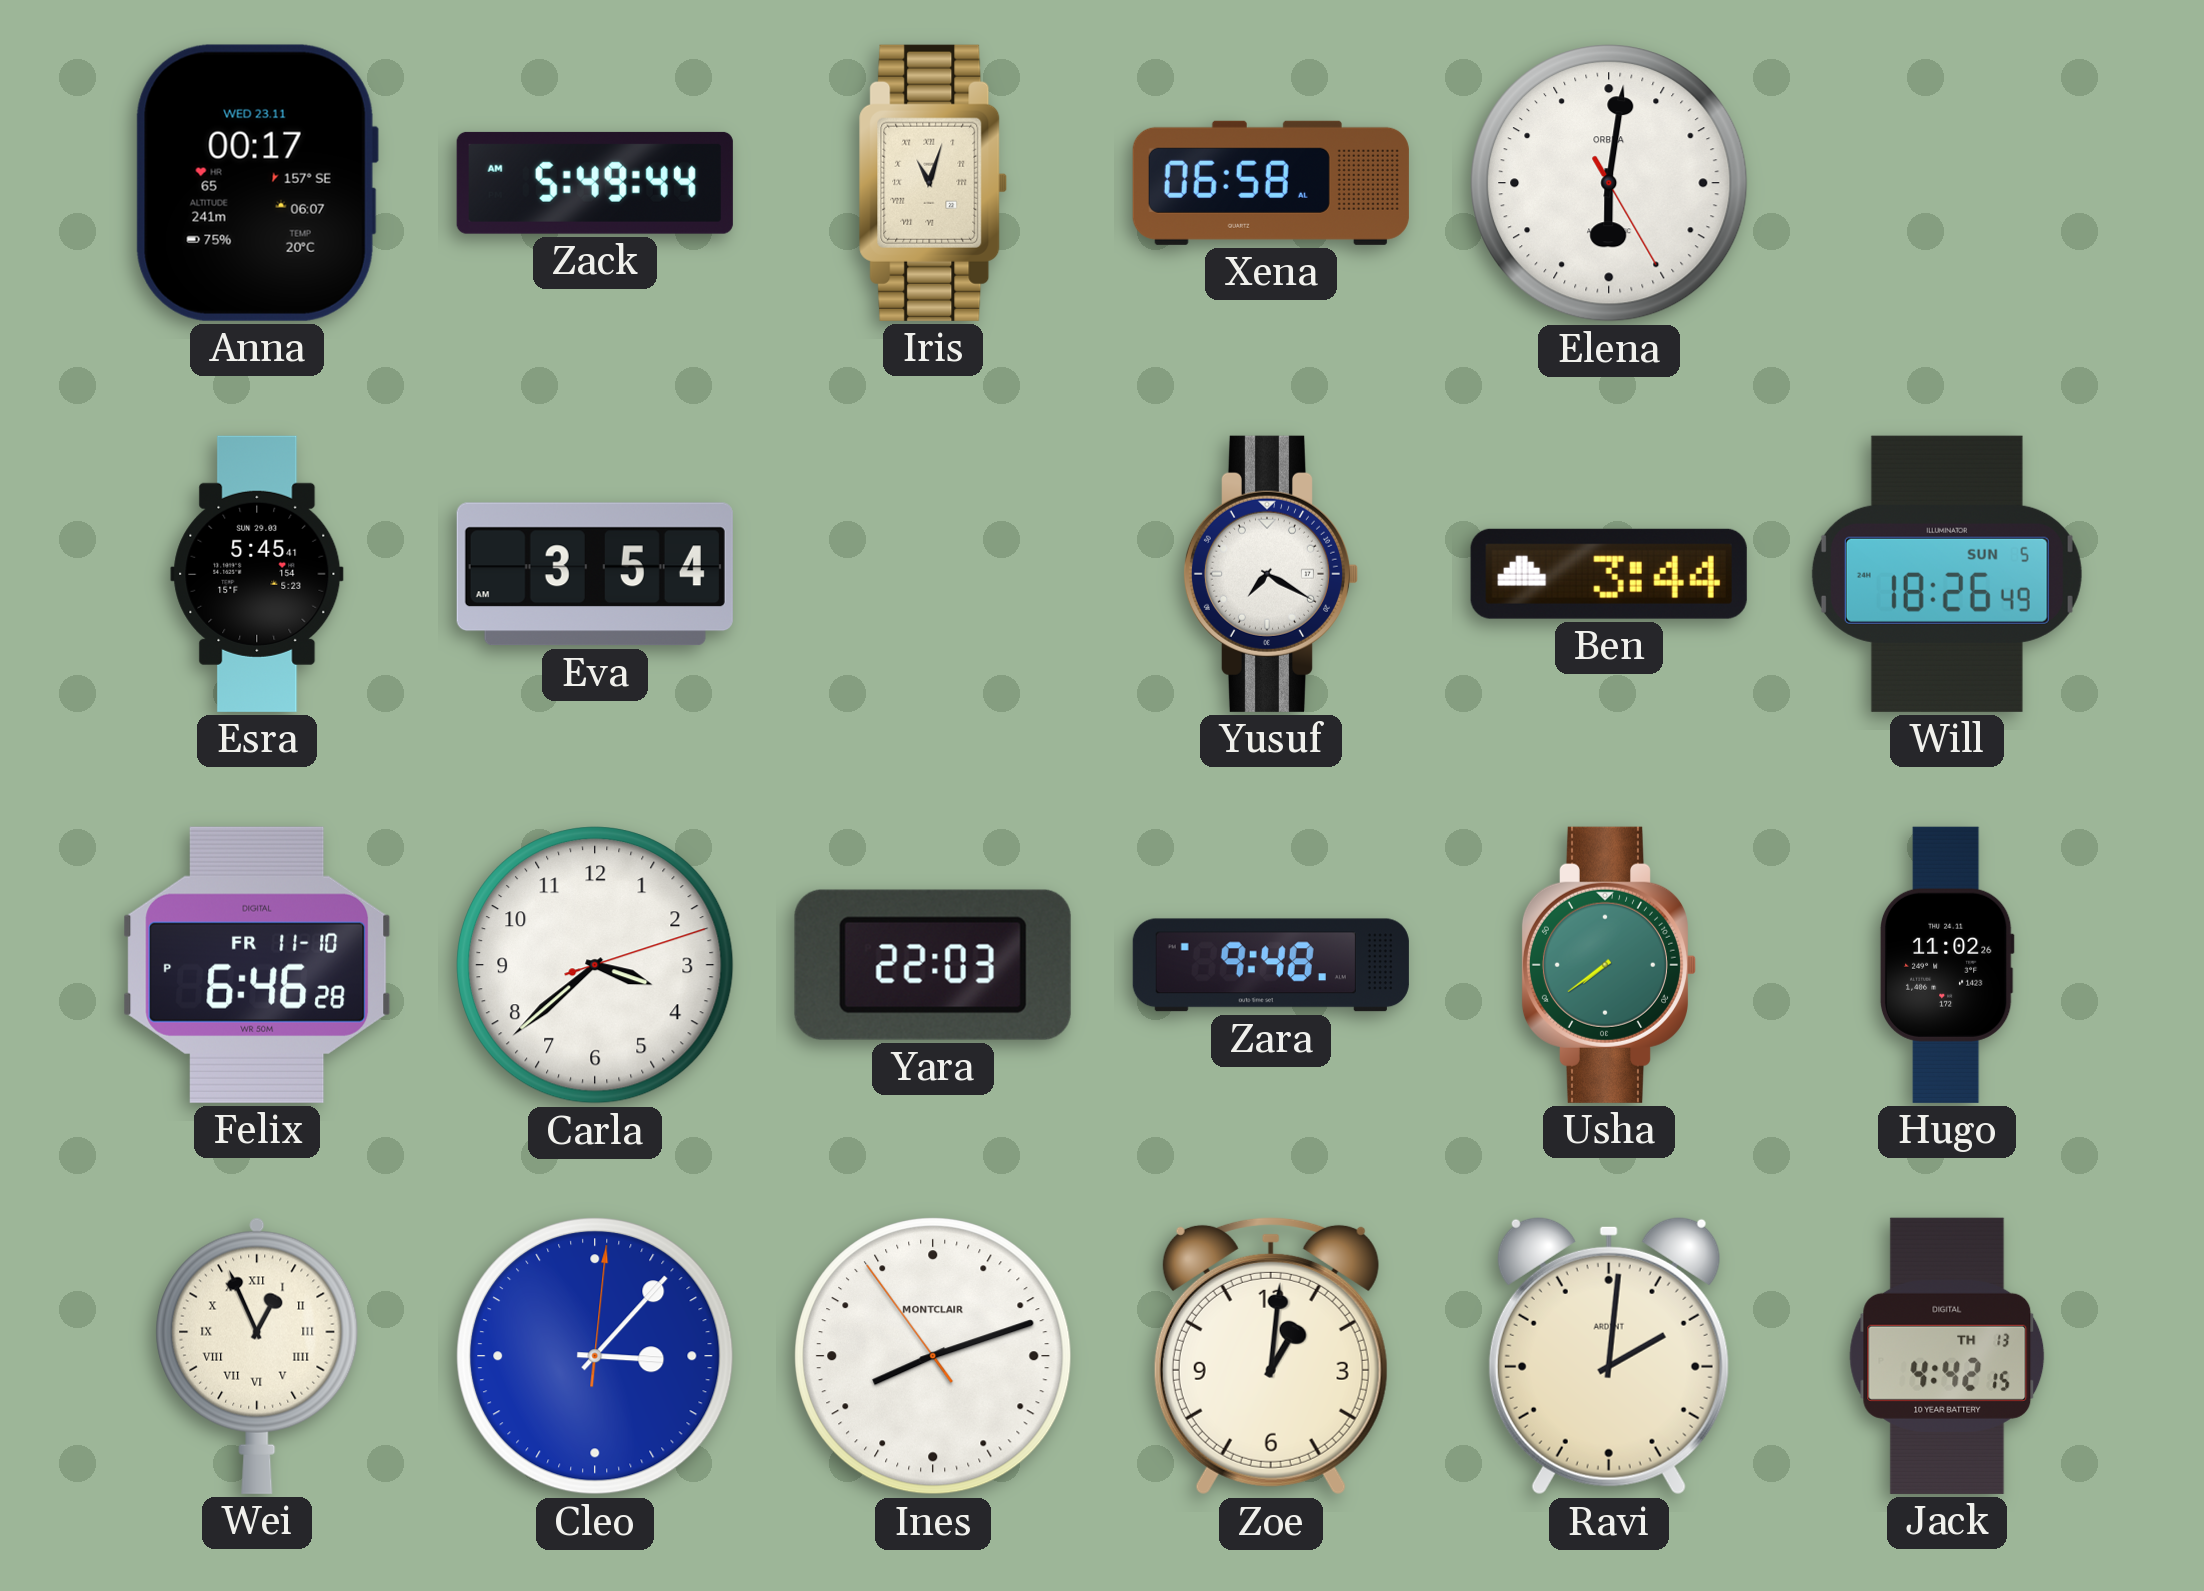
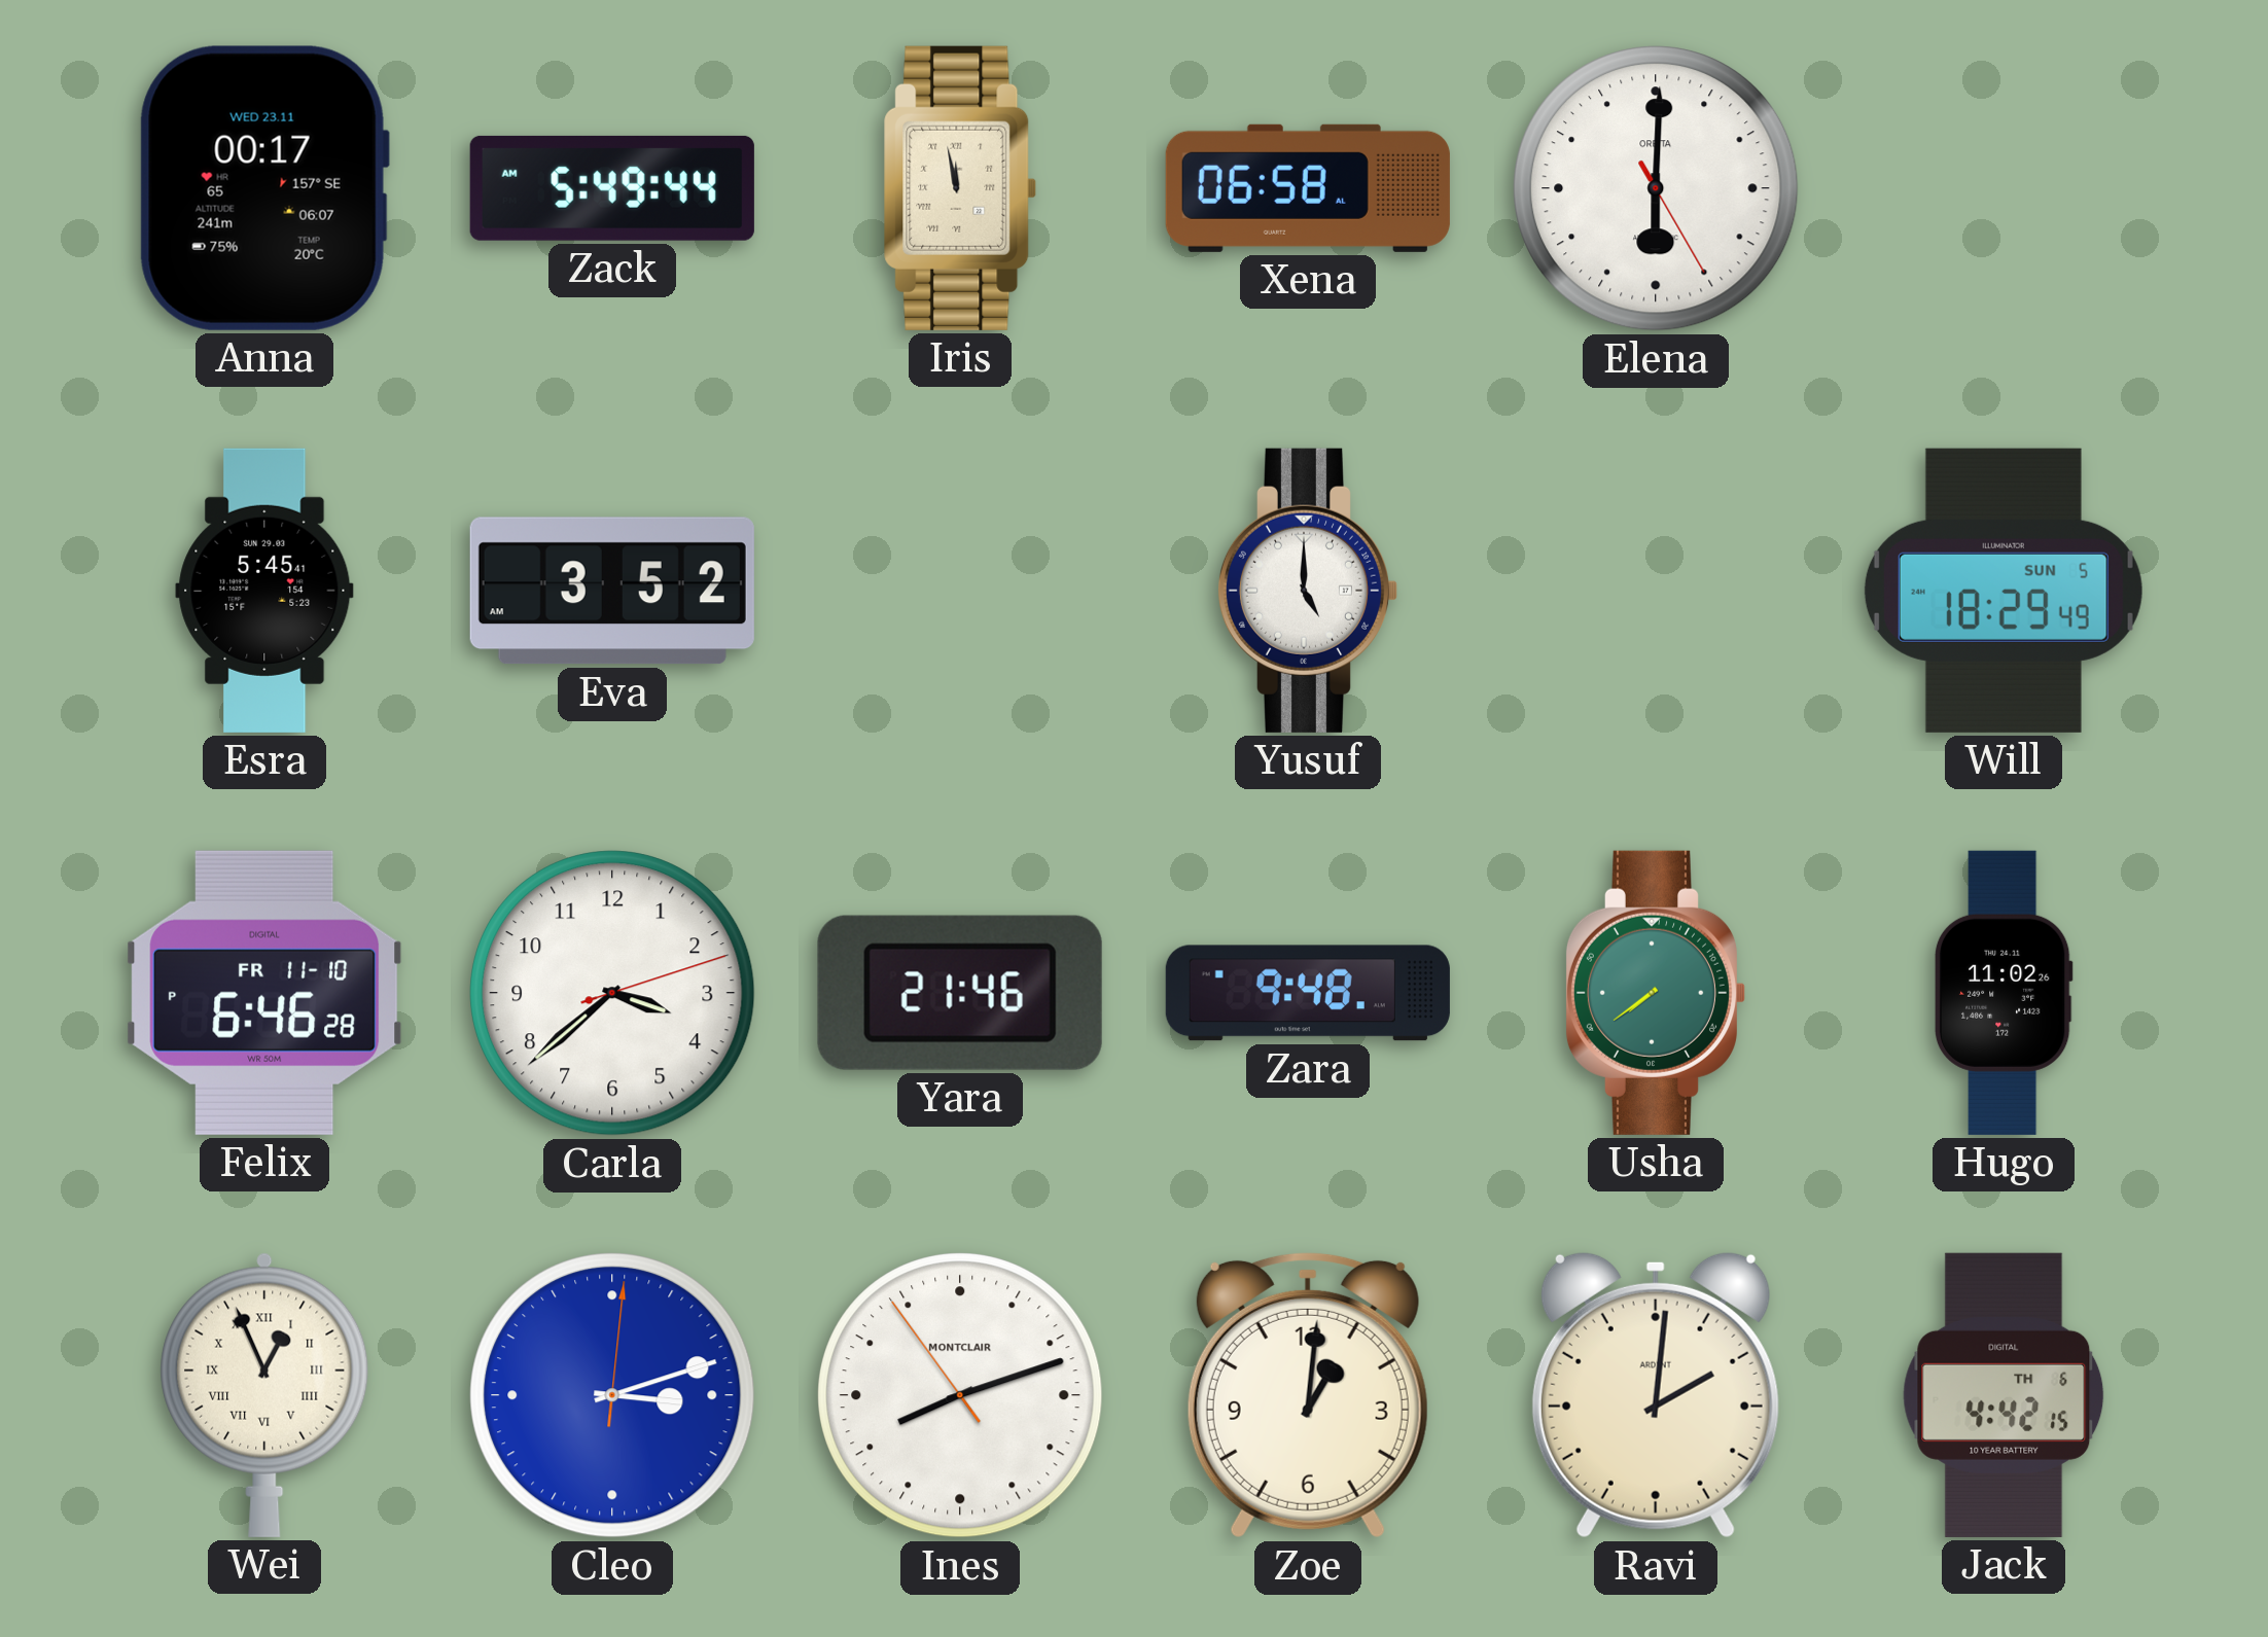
Iris: 11:03 -> 11:58
Elena: 6:01 -> 6:00
Eva: 3:54 -> 3:52
Yusuf: 7:20 -> 5:00
Ben: 3:44 -> none
Will: 18:26 -> 18:29
Yara: 22:03 -> 21:46
Cleo: 3:07 -> 3:12
Jack date: TH 13 -> TH 6
